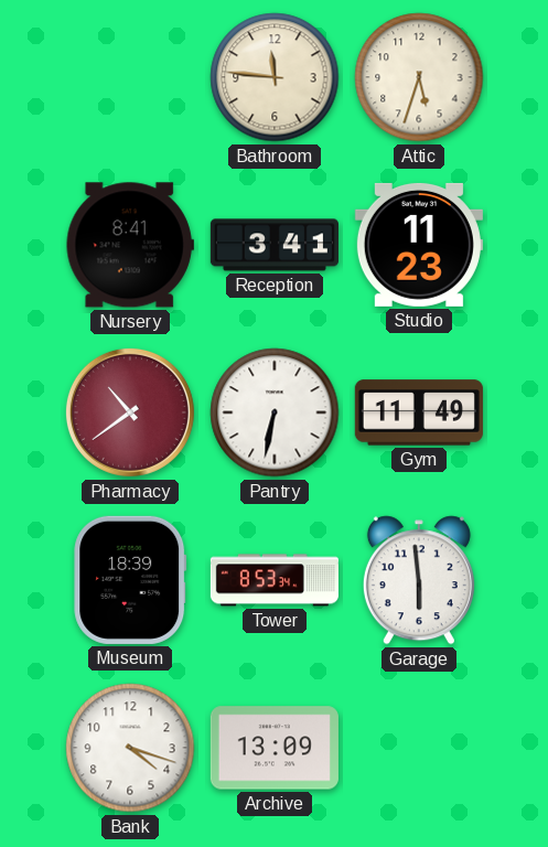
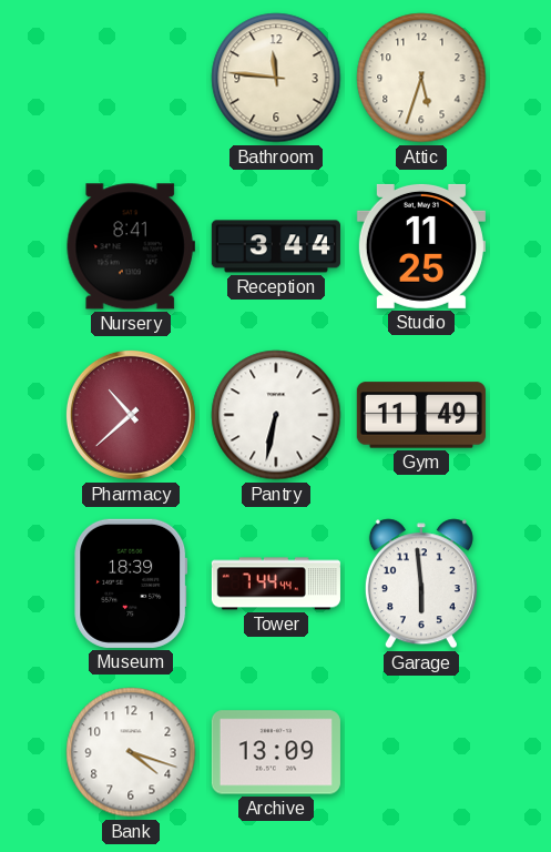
Reception: 3:41 -> 3:44
Studio: 11:23 -> 11:25
Pharmacy: 10:39 -> 10:38
Tower: 8:53 -> 7:44
